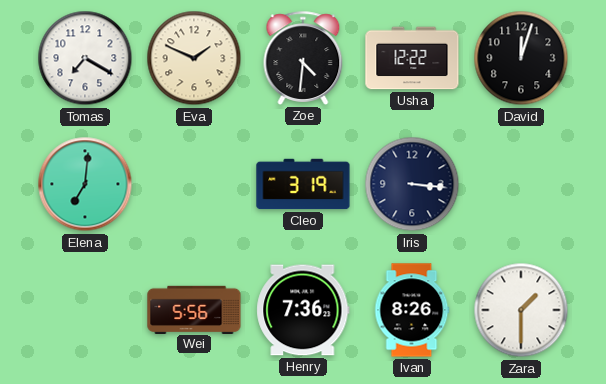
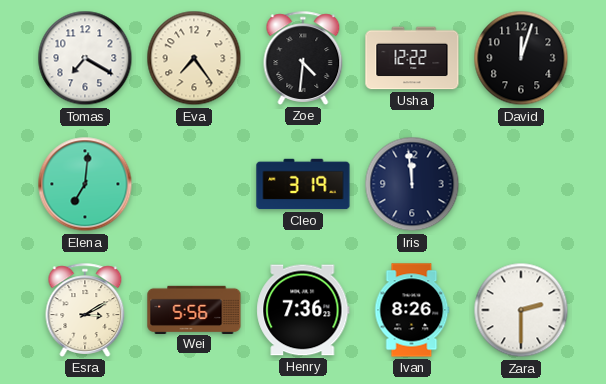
Eva: 1:49 -> 7:24
Iris: 3:16 -> 11:59
Esra: none -> 3:10
Zara: 1:30 -> 2:30
